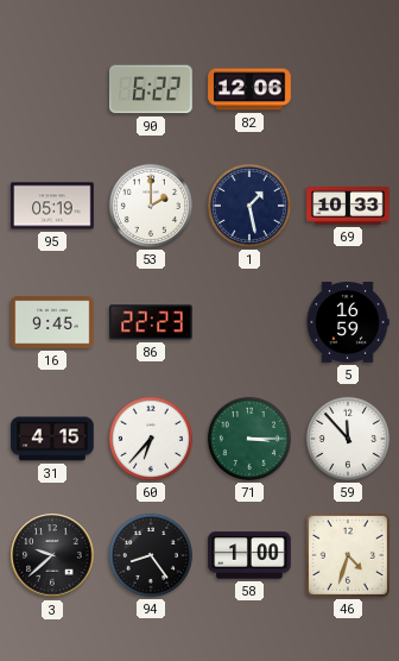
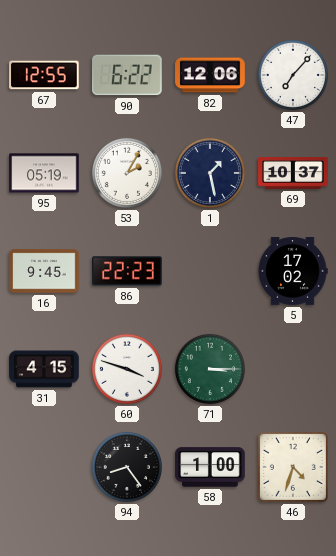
67: none -> 12:55
47: none -> 7:07
53: 2:00 -> 2:05
69: 10:33 -> 10:37
5: 16:59 -> 17:02
60: 6:37 -> 3:48
59: 11:53 -> none
3: 9:38 -> none
